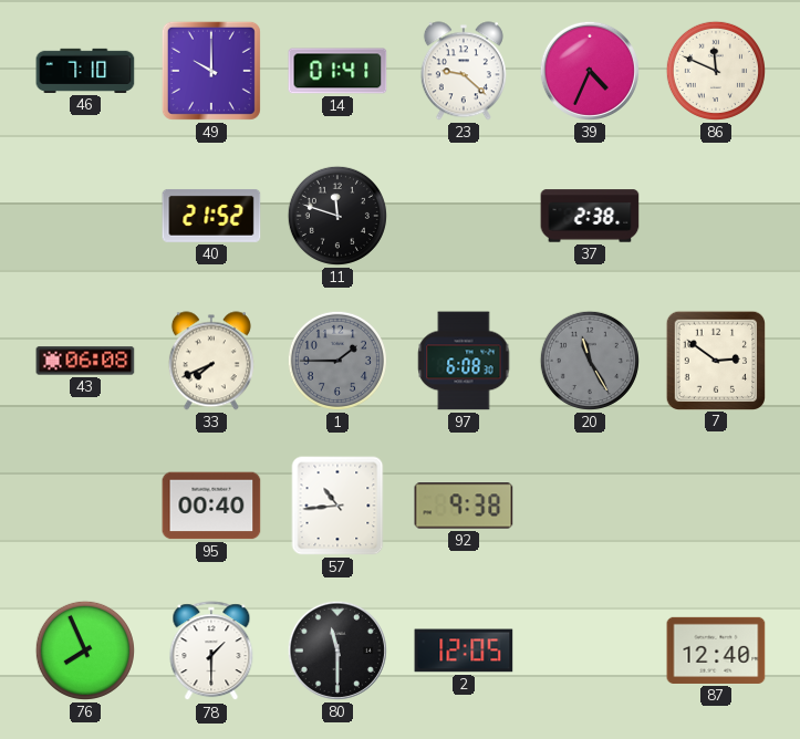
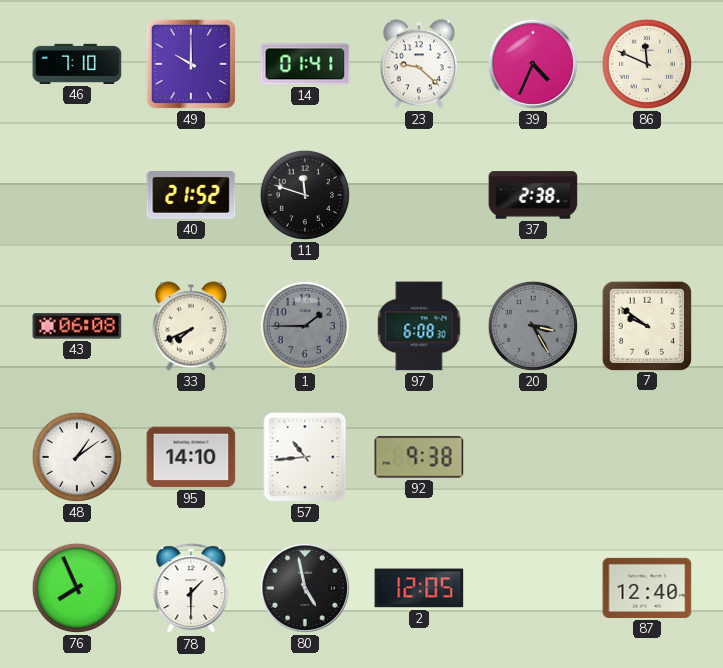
20: 11:25 -> 3:25
7: 2:51 -> 9:51
48: none -> 1:09
95: 00:40 -> 14:10
80: 11:30 -> 4:58
